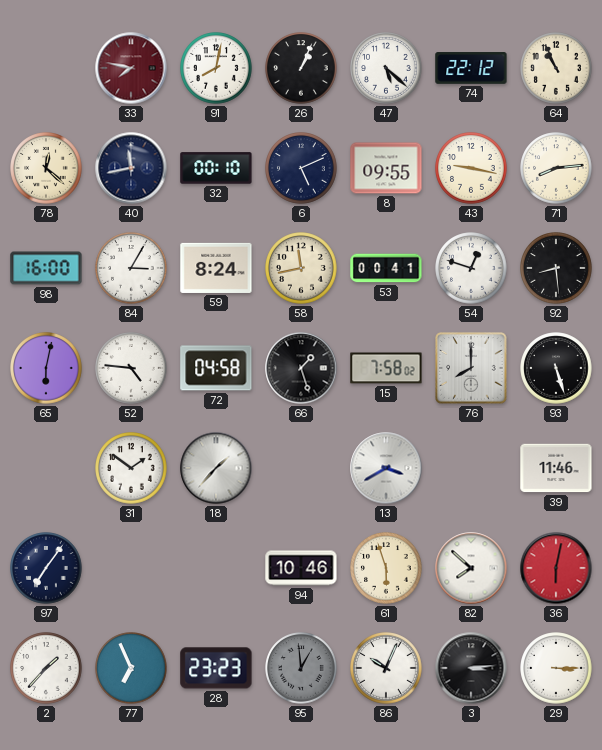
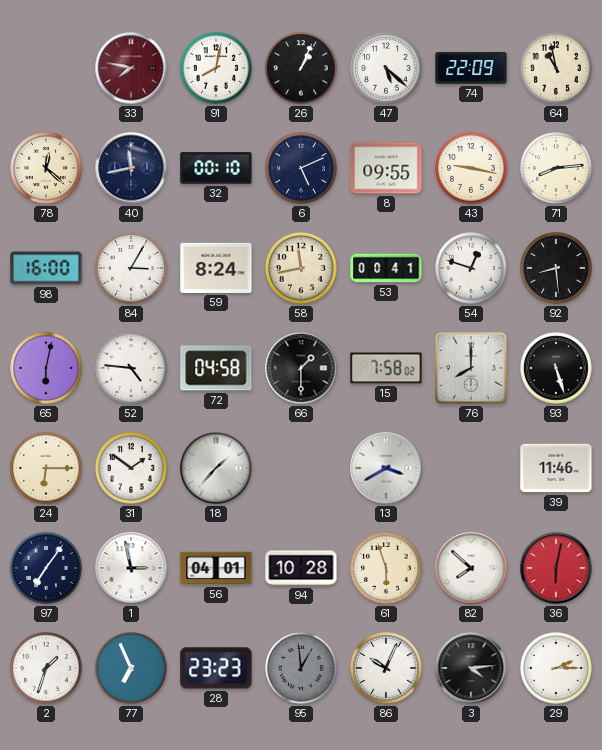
74: 22:12 -> 22:09
64: 10:56 -> 10:58
66: 1:27 -> 1:30
24: none -> 6:15
1: none -> 2:58
56: none -> 04:01
94: 10:46 -> 10:28
2: 1:37 -> 1:33
3: 3:14 -> 4:14
29: 3:15 -> 2:15
